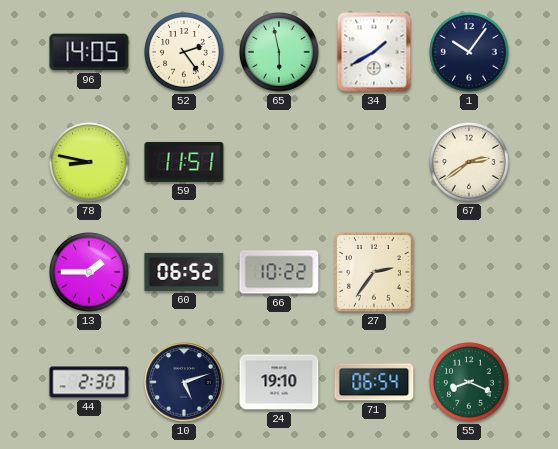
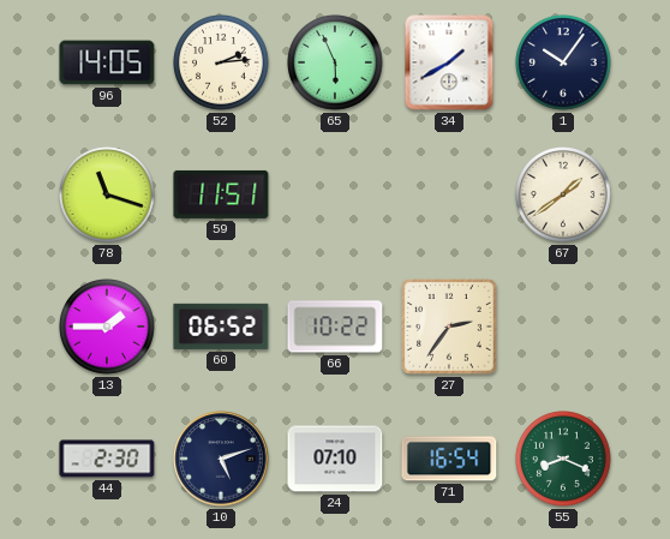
52: 2:24 -> 2:14
65: 5:58 -> 5:56
78: 8:47 -> 11:18
67: 2:39 -> 1:39
24: 19:10 -> 07:10
71: 06:54 -> 16:54
